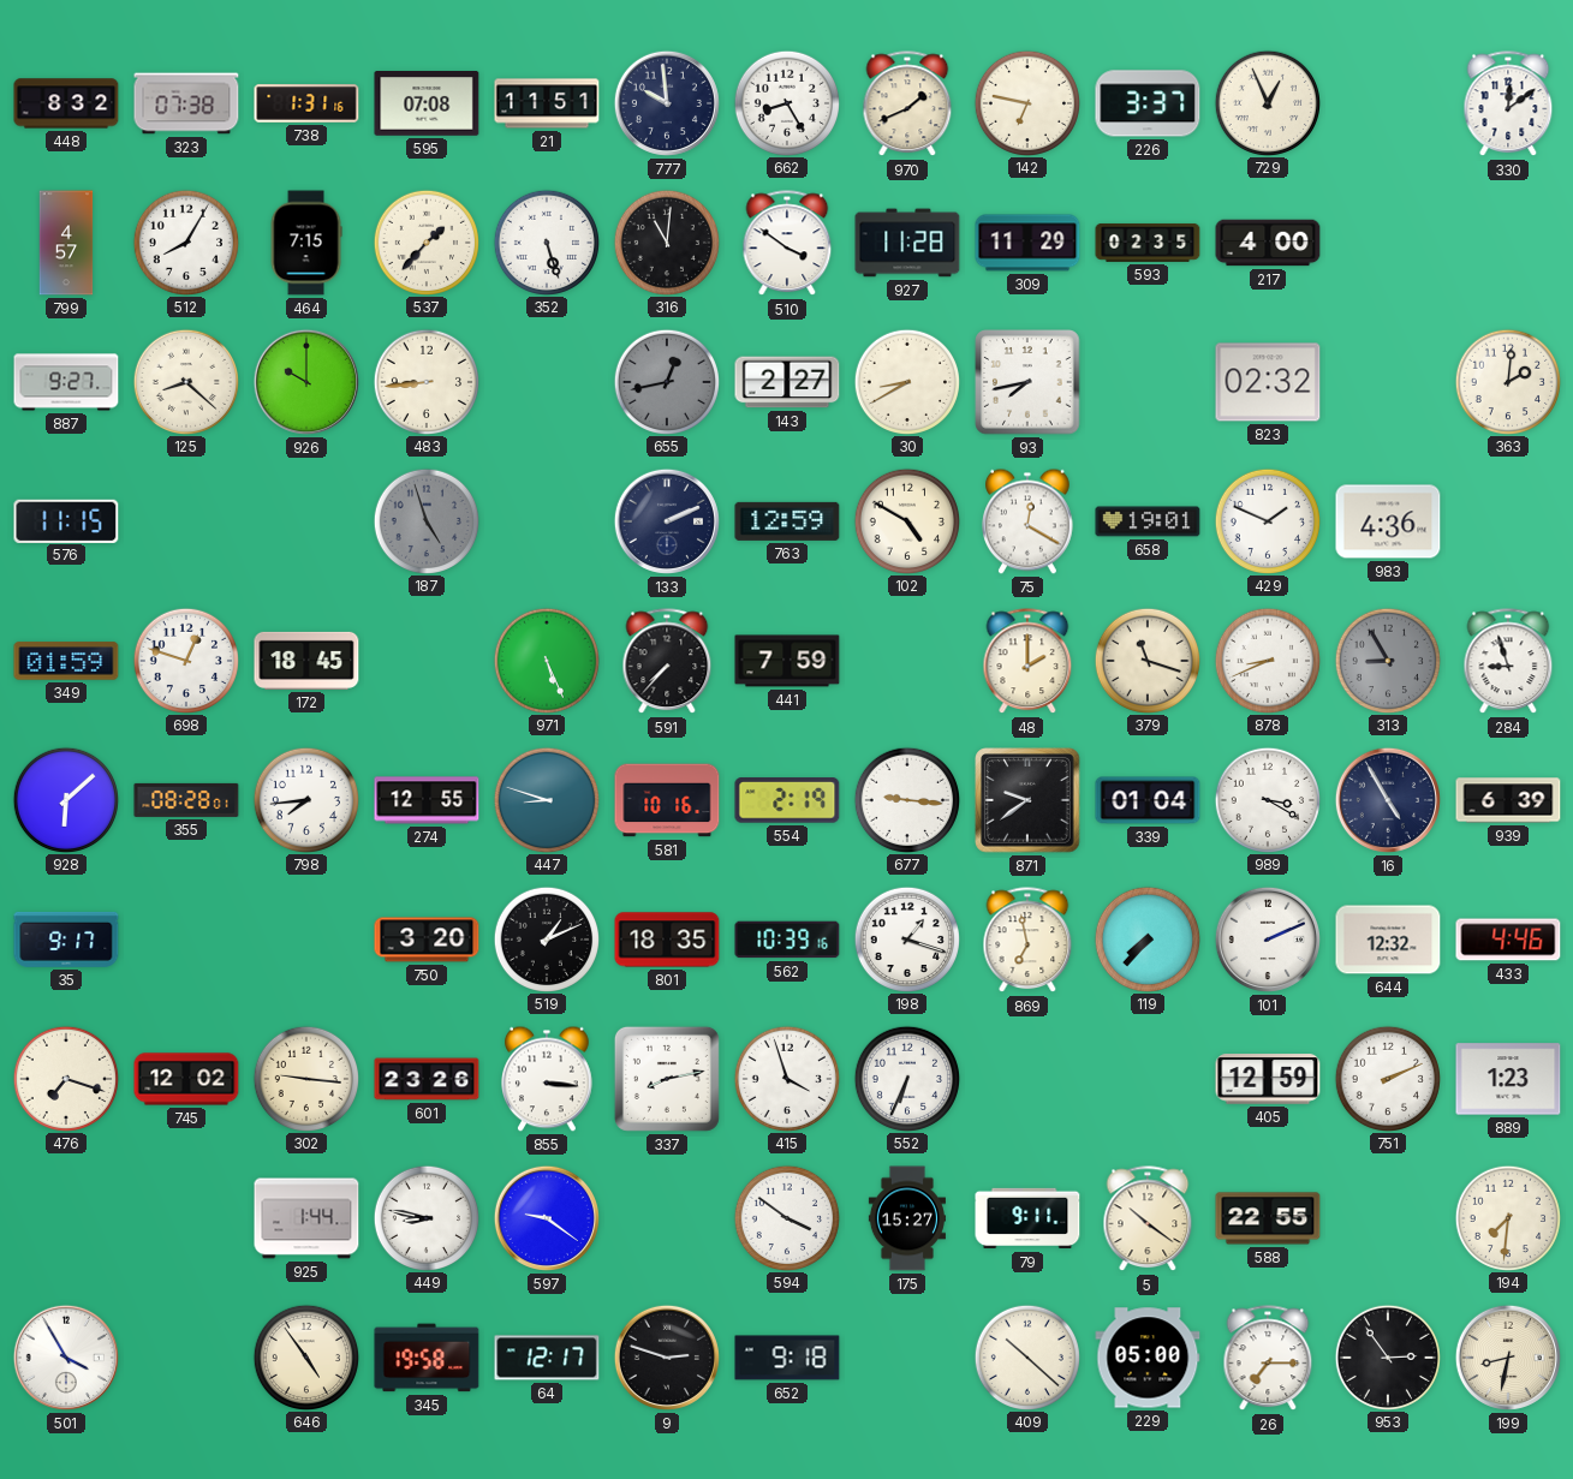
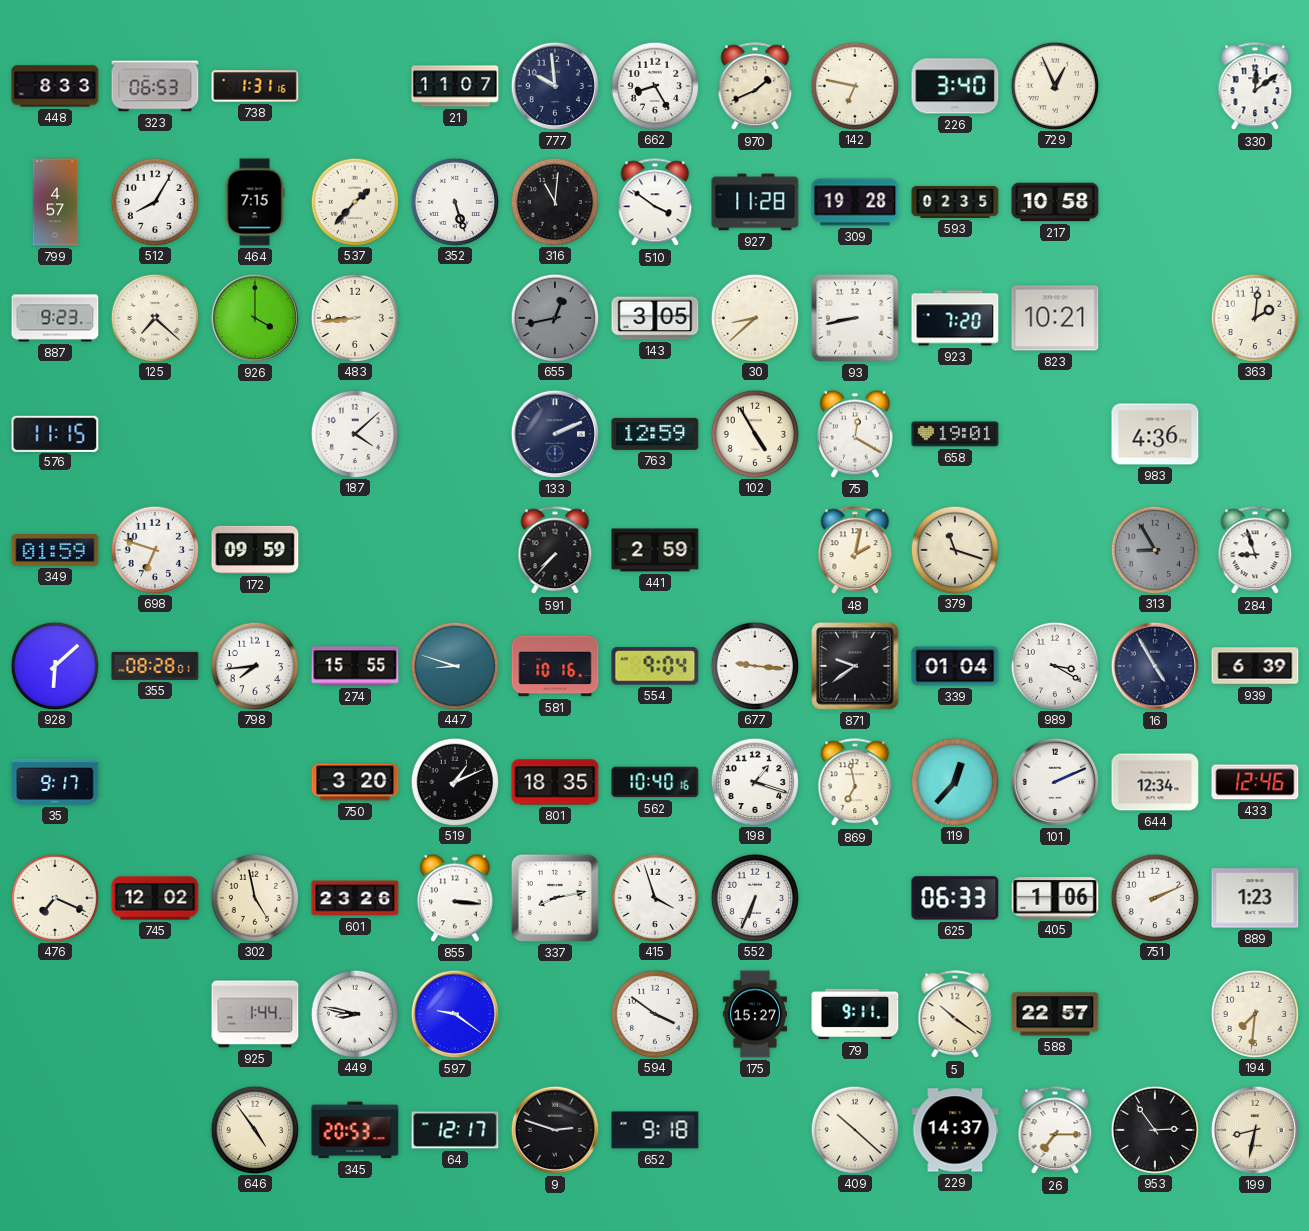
448: 8:32 -> 8:33
323: 07:38 -> 06:53
595: 07:08 -> none
21: 11:51 -> 11:07
226: 3:37 -> 3:40
309: 11:29 -> 19:28
217: 4:00 -> 10:58
887: 9:27 -> 9:23
125: 8:22 -> 7:22
926: 10:00 -> 4:00
143: 2:27 -> 3:05
30: 8:40 -> 8:38
93: 7:43 -> 8:43
923: none -> 7:20
823: 02:32 -> 10:21
187: 4:57 -> 4:08
187 dial: grey -> white
102: 4:50 -> 4:55
429: 1:49 -> none
698: 12:48 -> 6:48
172: 18:45 -> 09:59
971: 5:26 -> none
441: 7:59 -> 2:59
48: 2:00 -> 2:02
878: 8:41 -> none
274: 12:55 -> 15:55
554: 2:19 -> 9:04
562: 10:39 -> 10:40
119: 7:37 -> 12:37
644: 12:32 -> 12:34
433: 4:46 -> 12:46
476: 7:18 -> 7:19
302: 9:16 -> 4:58
625: none -> 06:33
405: 12:59 -> 1:06
588: 22:55 -> 22:57
501: 3:55 -> none
345: 19:58 -> 20:53
229: 05:00 -> 14:37
